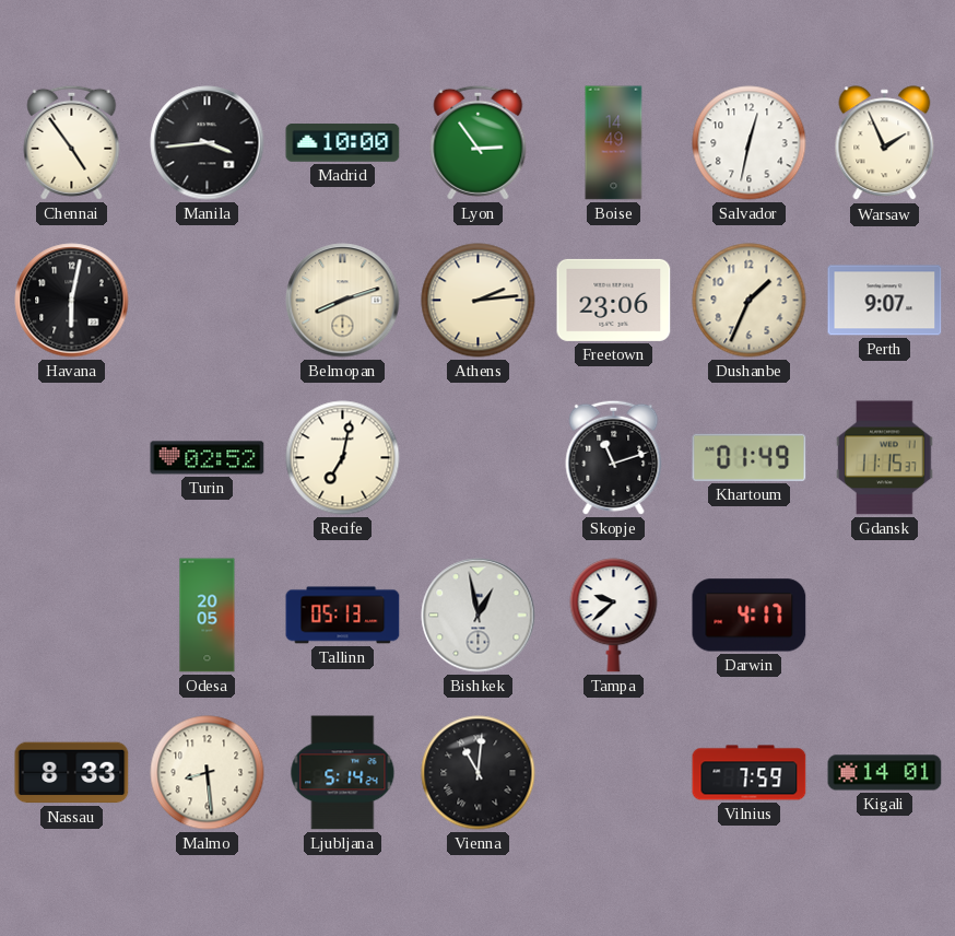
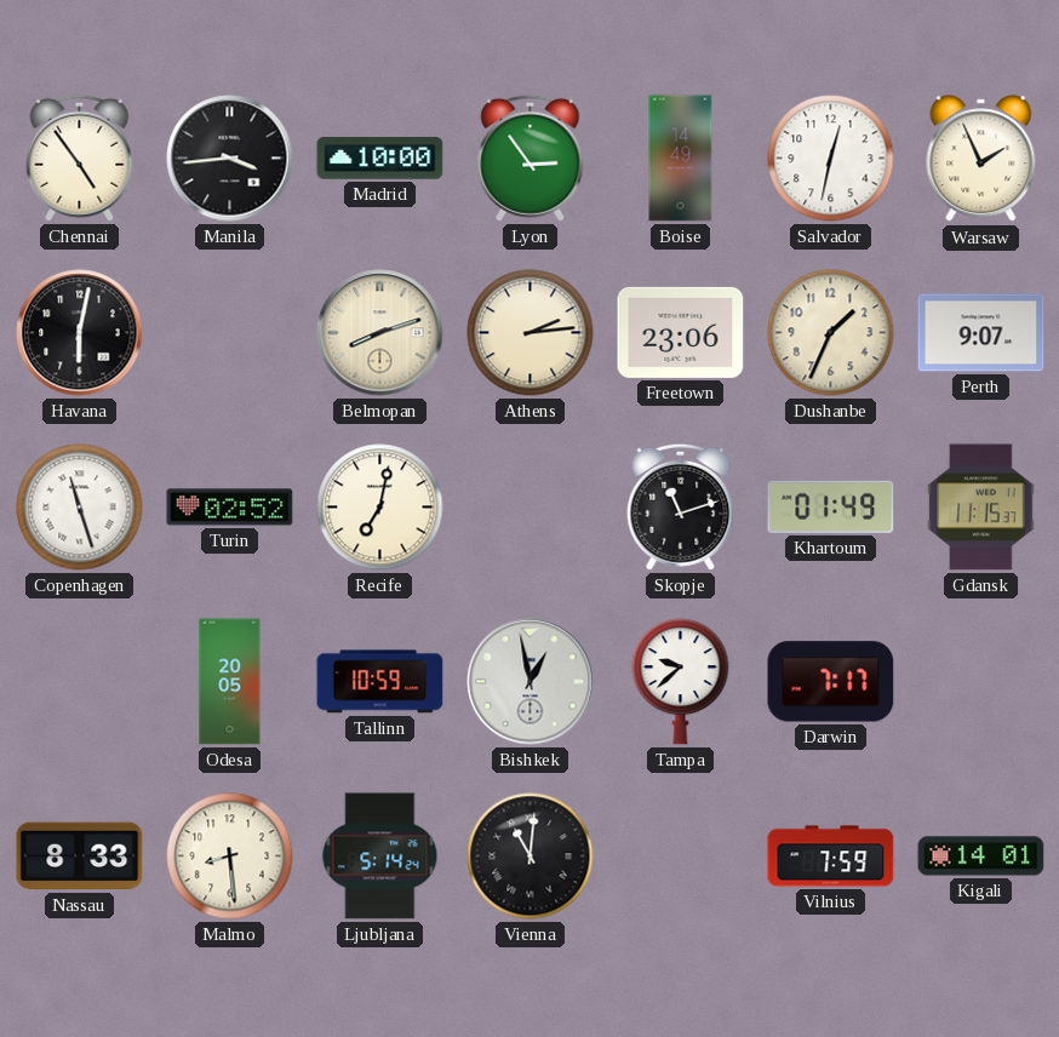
Copenhagen: none -> 11:27
Tallinn: 05:13 -> 10:59
Darwin: 4:17 -> 7:17
